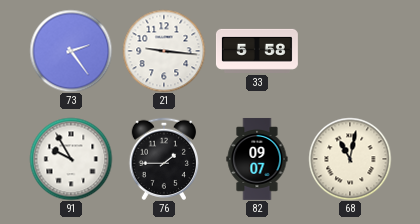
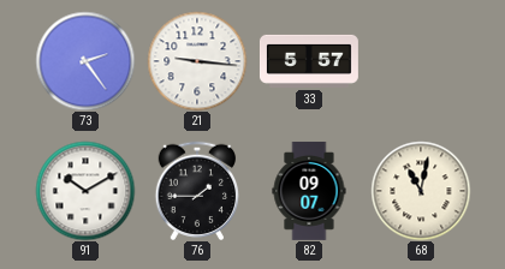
33: 5:58 -> 5:57
91: 9:55 -> 10:10
